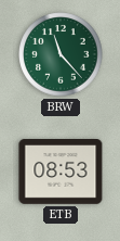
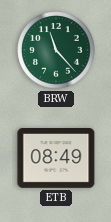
ETB: 08:53 -> 08:49
